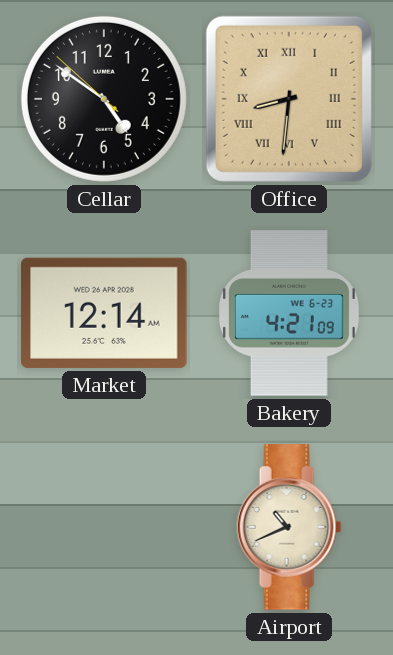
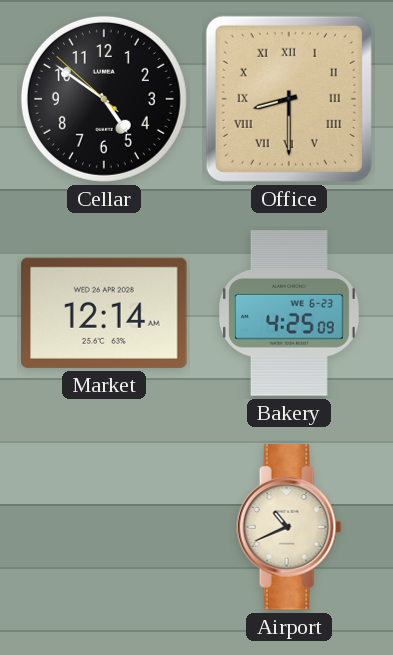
Office: 8:31 -> 8:30
Bakery: 4:21 -> 4:25
